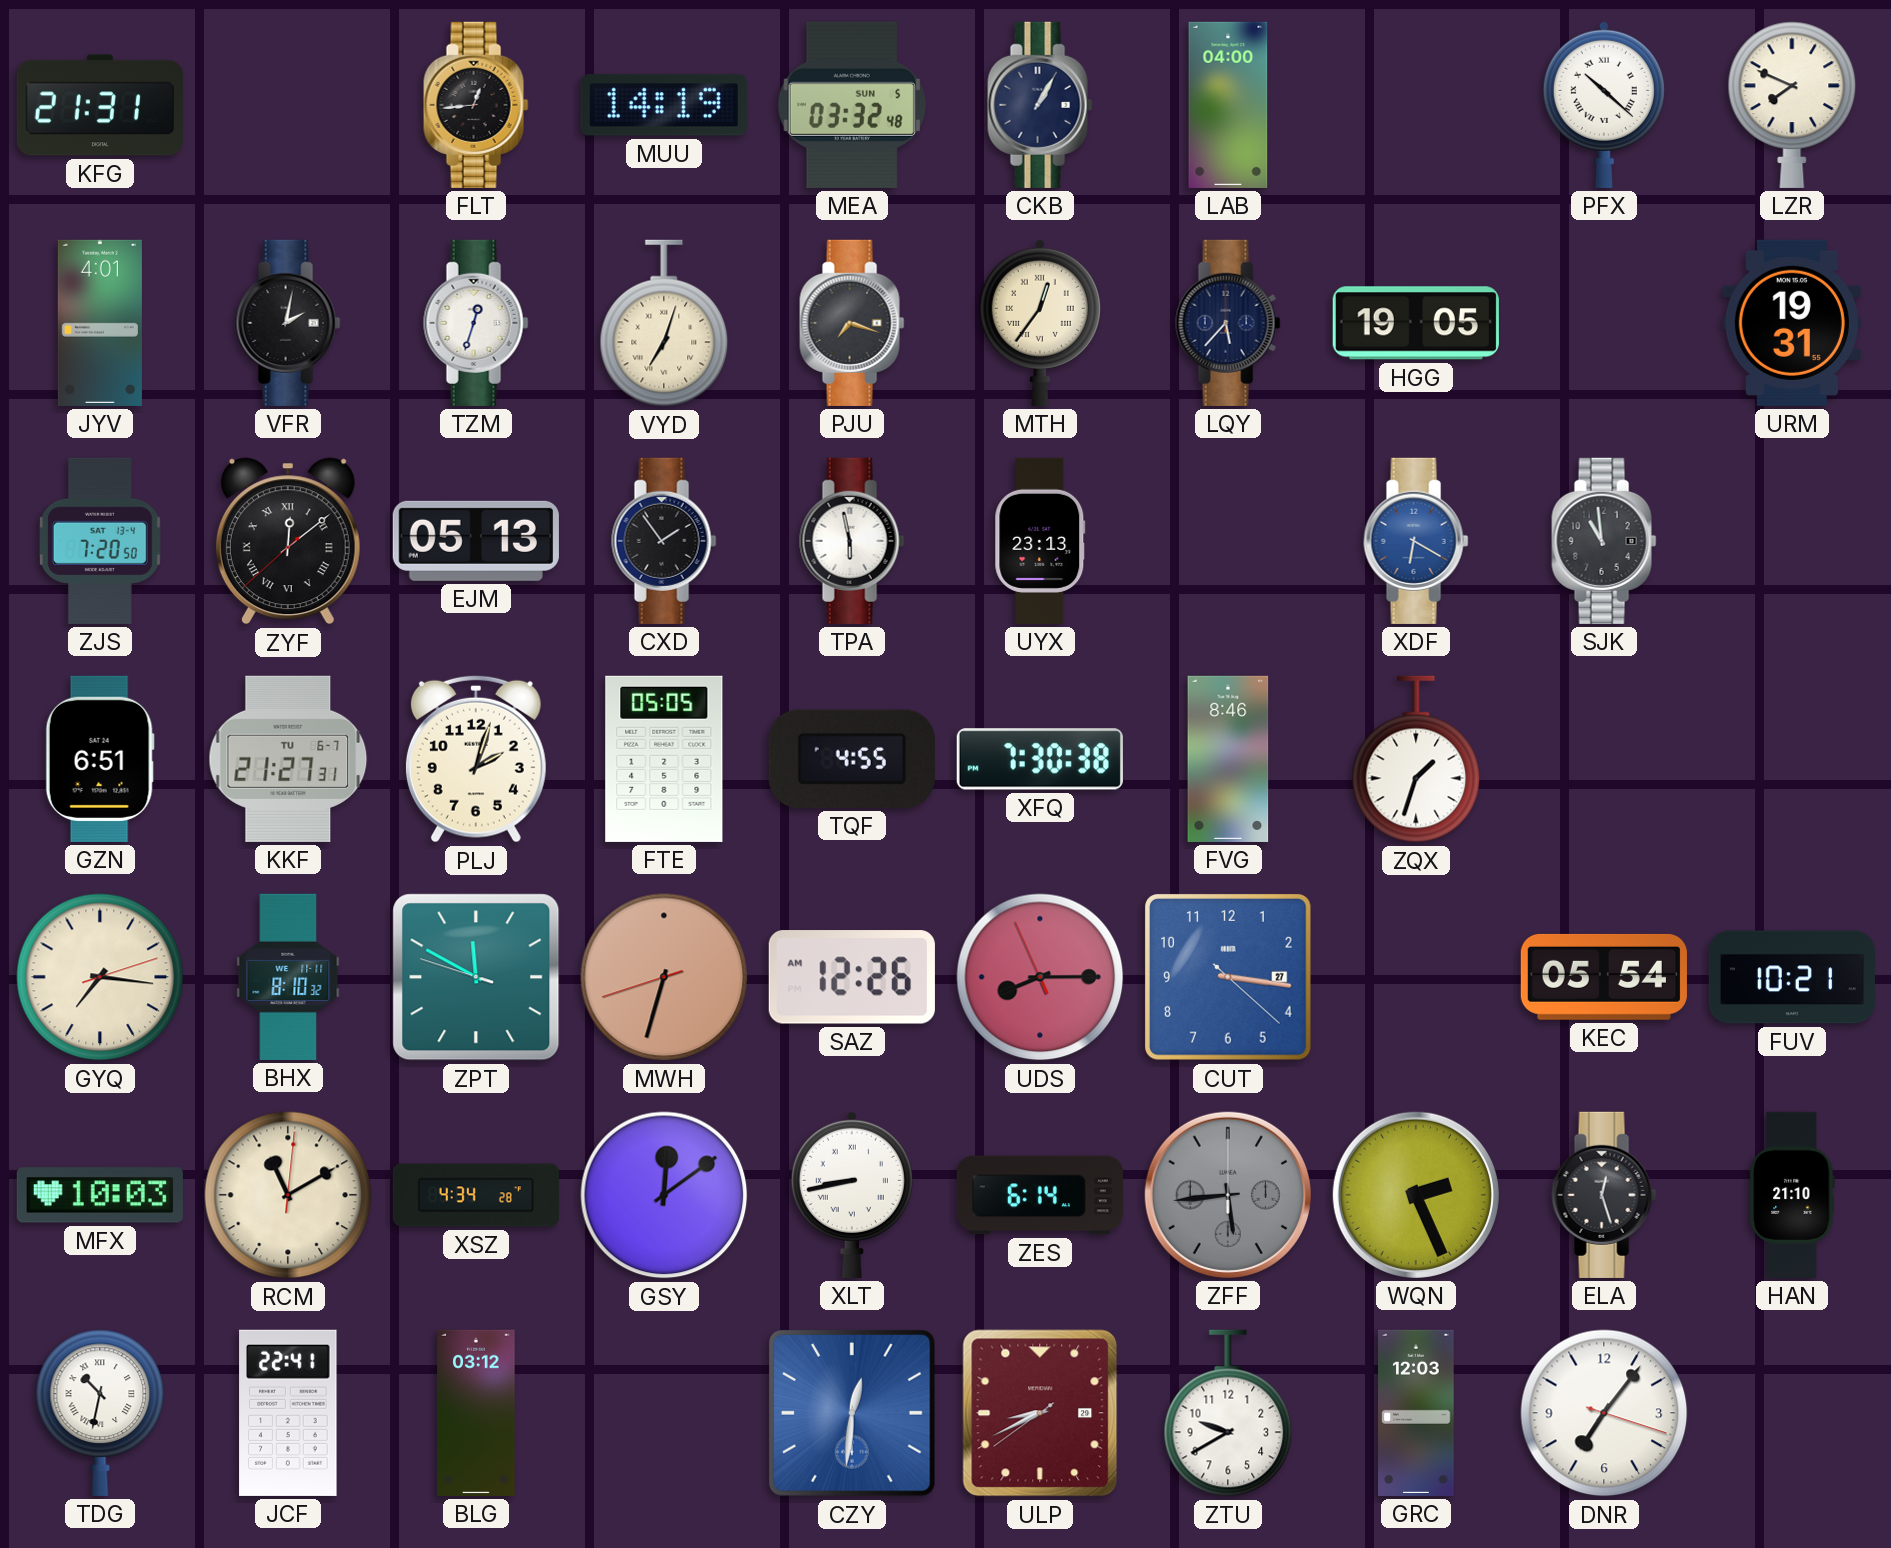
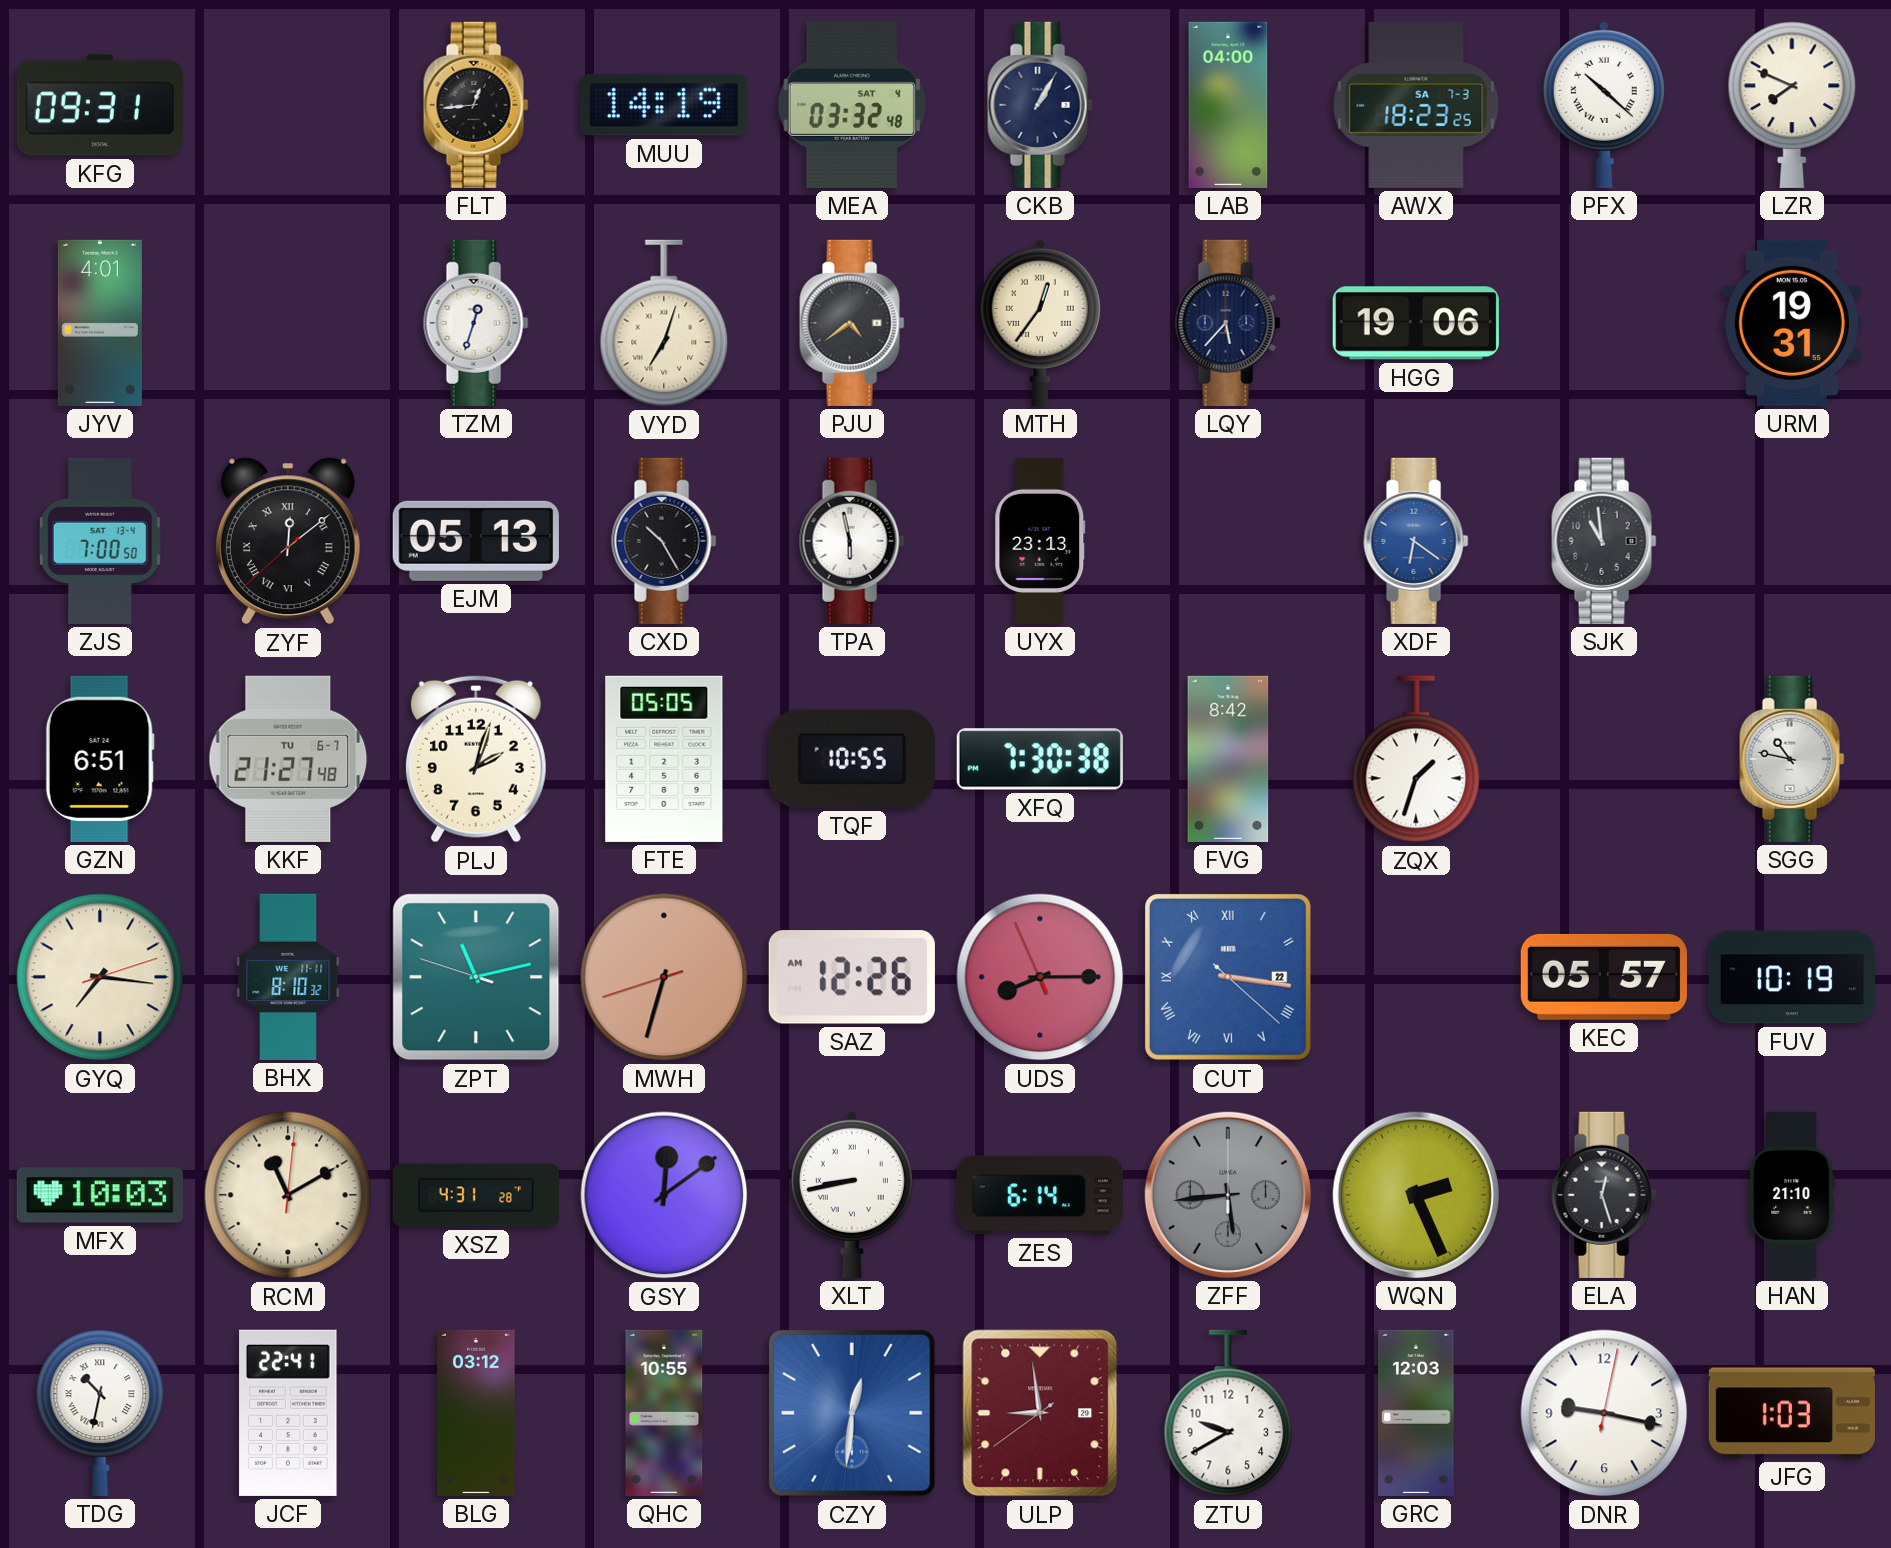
KFG: 21:31 -> 09:31
MEA date: SUN 5 -> SAT 4
AWX: none -> 18:23
VFR: 2:02 -> none
PJU: 7:18 -> 4:39
HGG: 19:05 -> 19:06
ZJS: 7:20 -> 7:00
CXD: 1:54 -> 10:25
XDF: 6:20 -> 6:21
KKF: 21:27:31 -> 21:27:48
TQF: 4:55 -> 10:55
FVG: 8:46 -> 8:42
SGG: none -> 10:47
ZPT: 11:49 -> 11:12
CUT date: 27 -> 22
CUT numerals: Arabic -> Roman
KEC: 05:54 -> 05:57
FUV: 10:21 -> 10:19
XSZ: 4:34 -> 4:31
QHC: none -> 10:55
ULP: 8:40 -> 8:58
DNR: 7:06 -> 9:17
JFG: none -> 1:03
